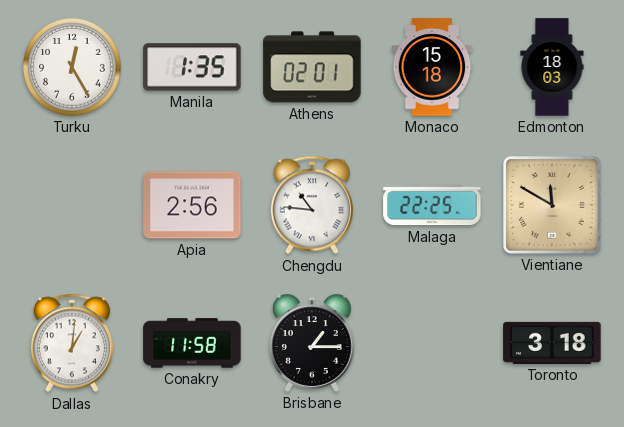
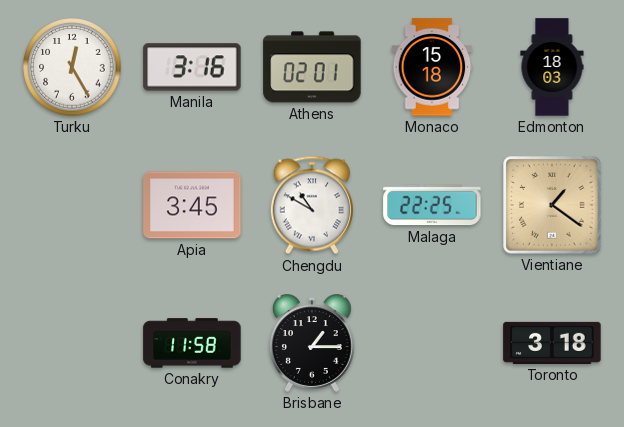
Manila: 1:35 -> 3:16
Apia: 2:56 -> 3:45
Chengdu: 10:46 -> 10:50
Vientiane: 11:50 -> 1:21
Dallas: 1:01 -> none
